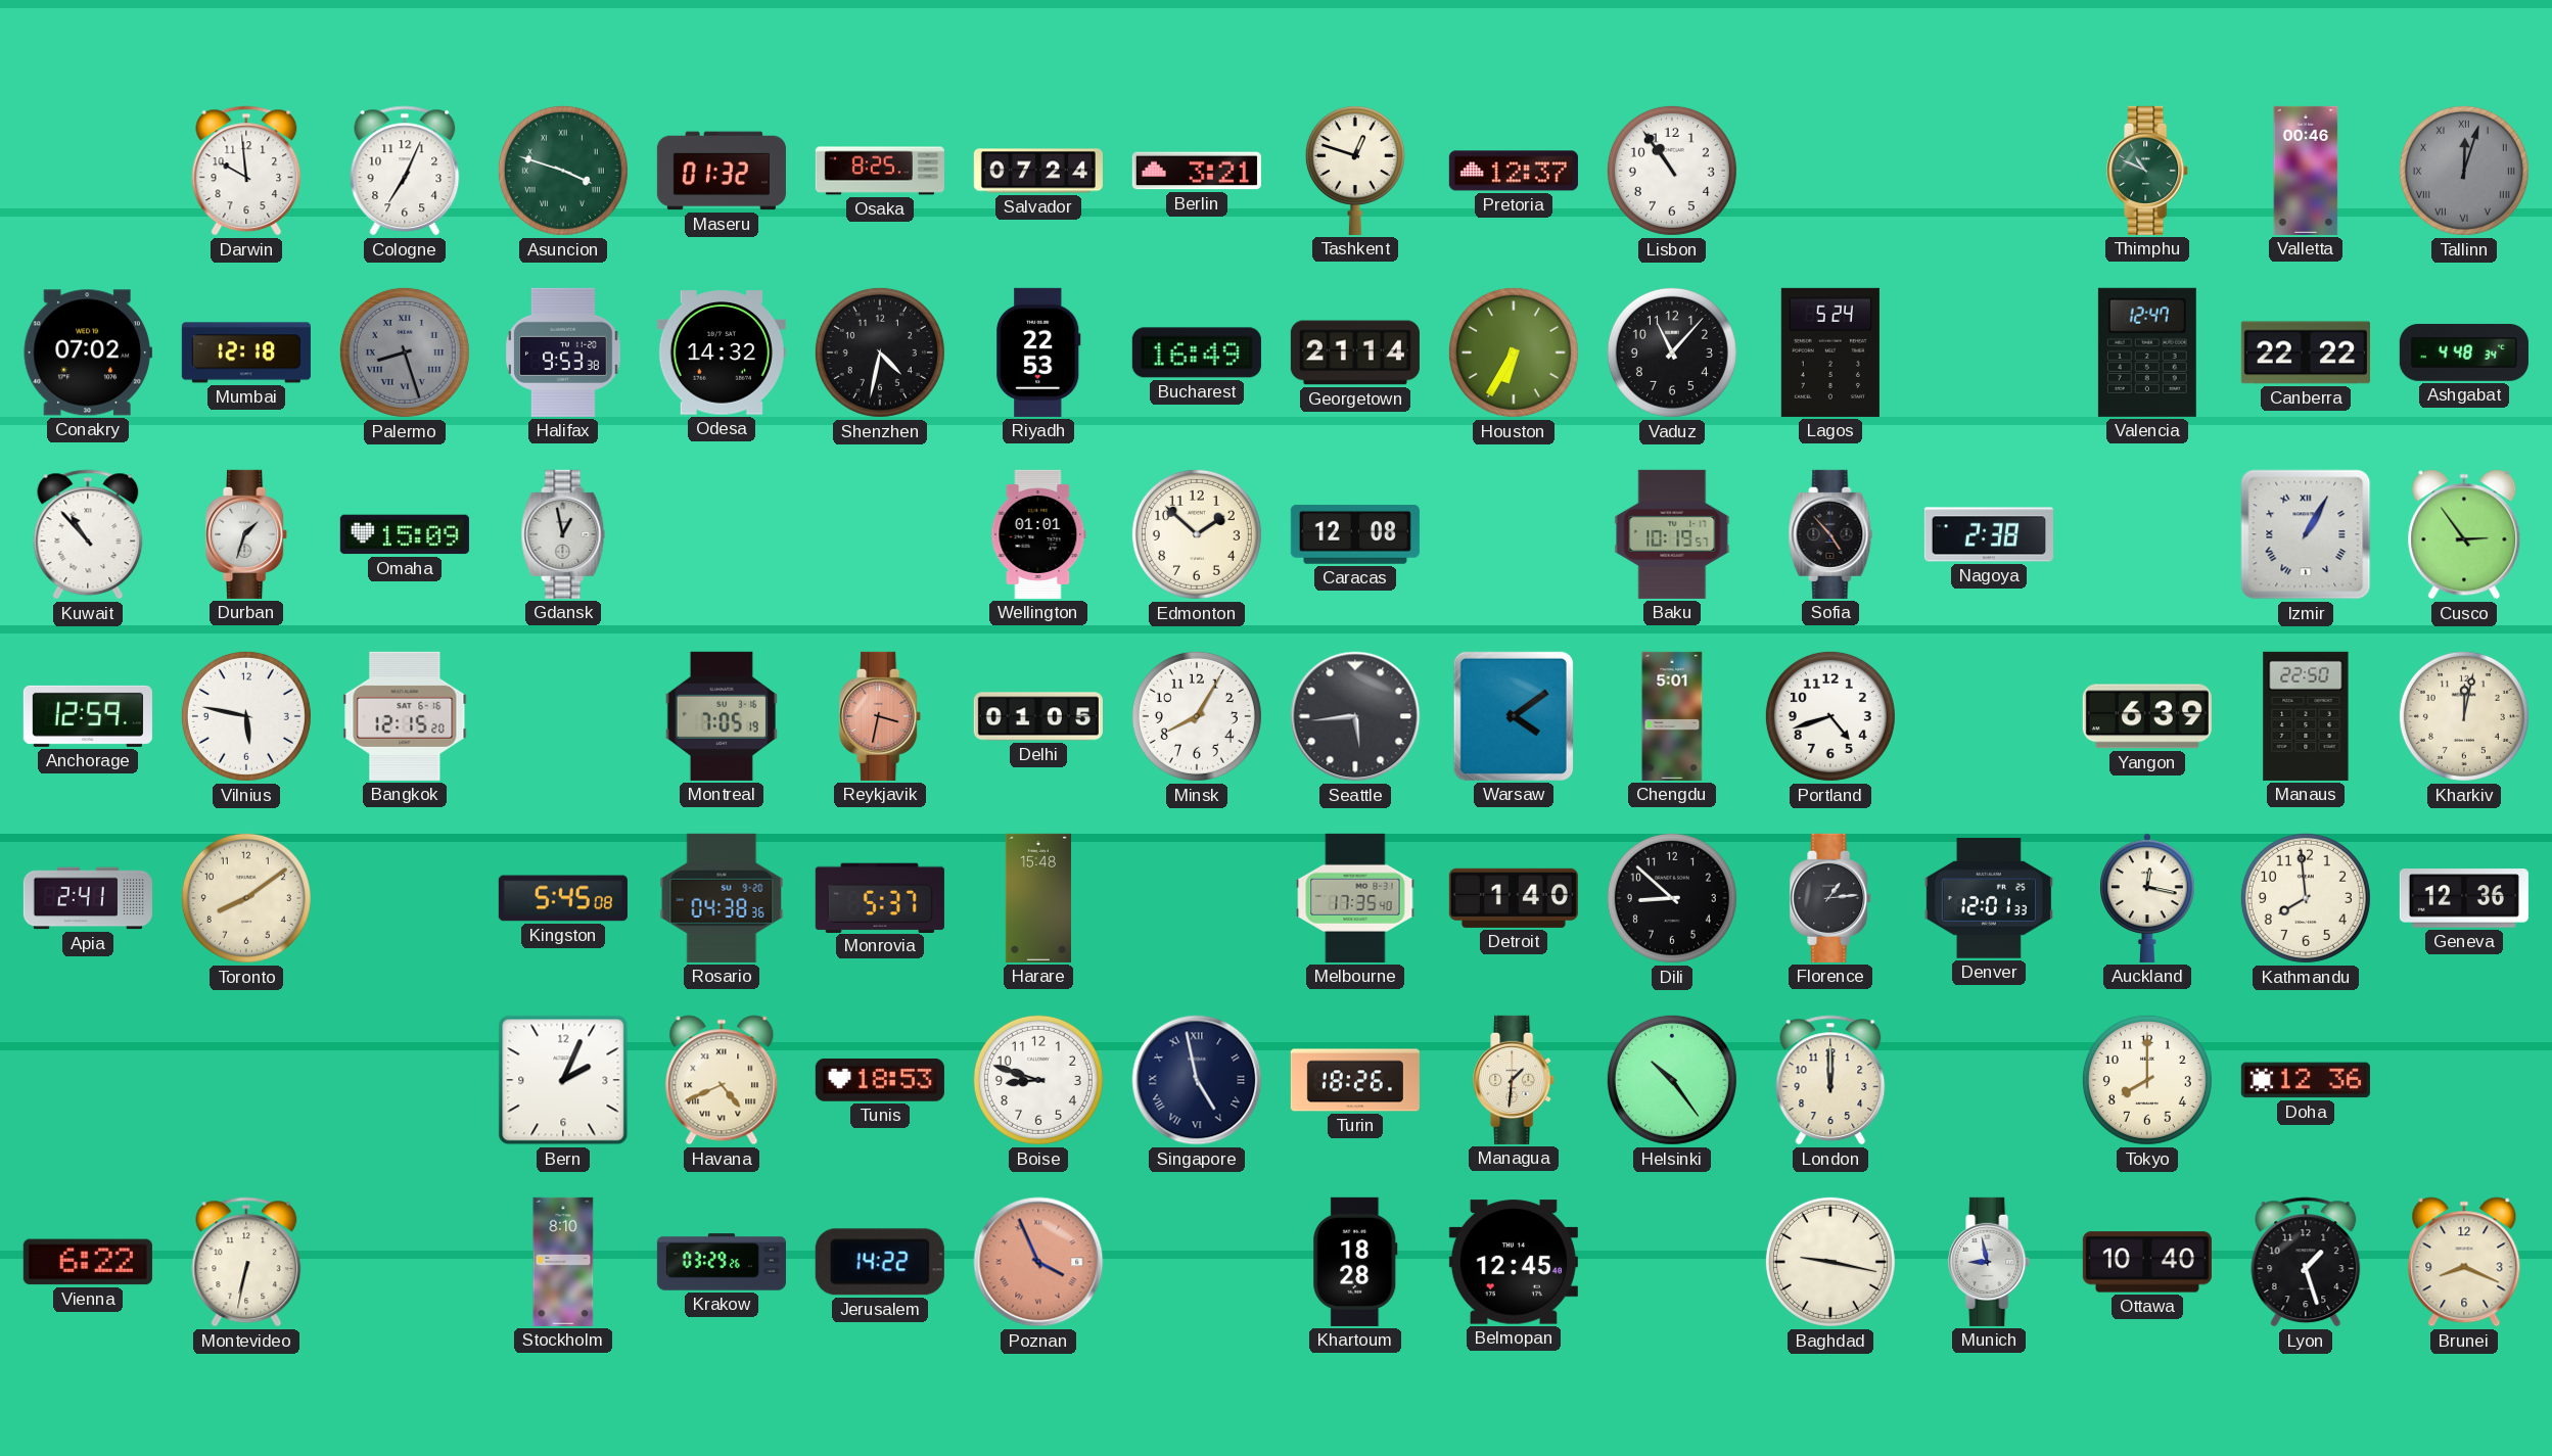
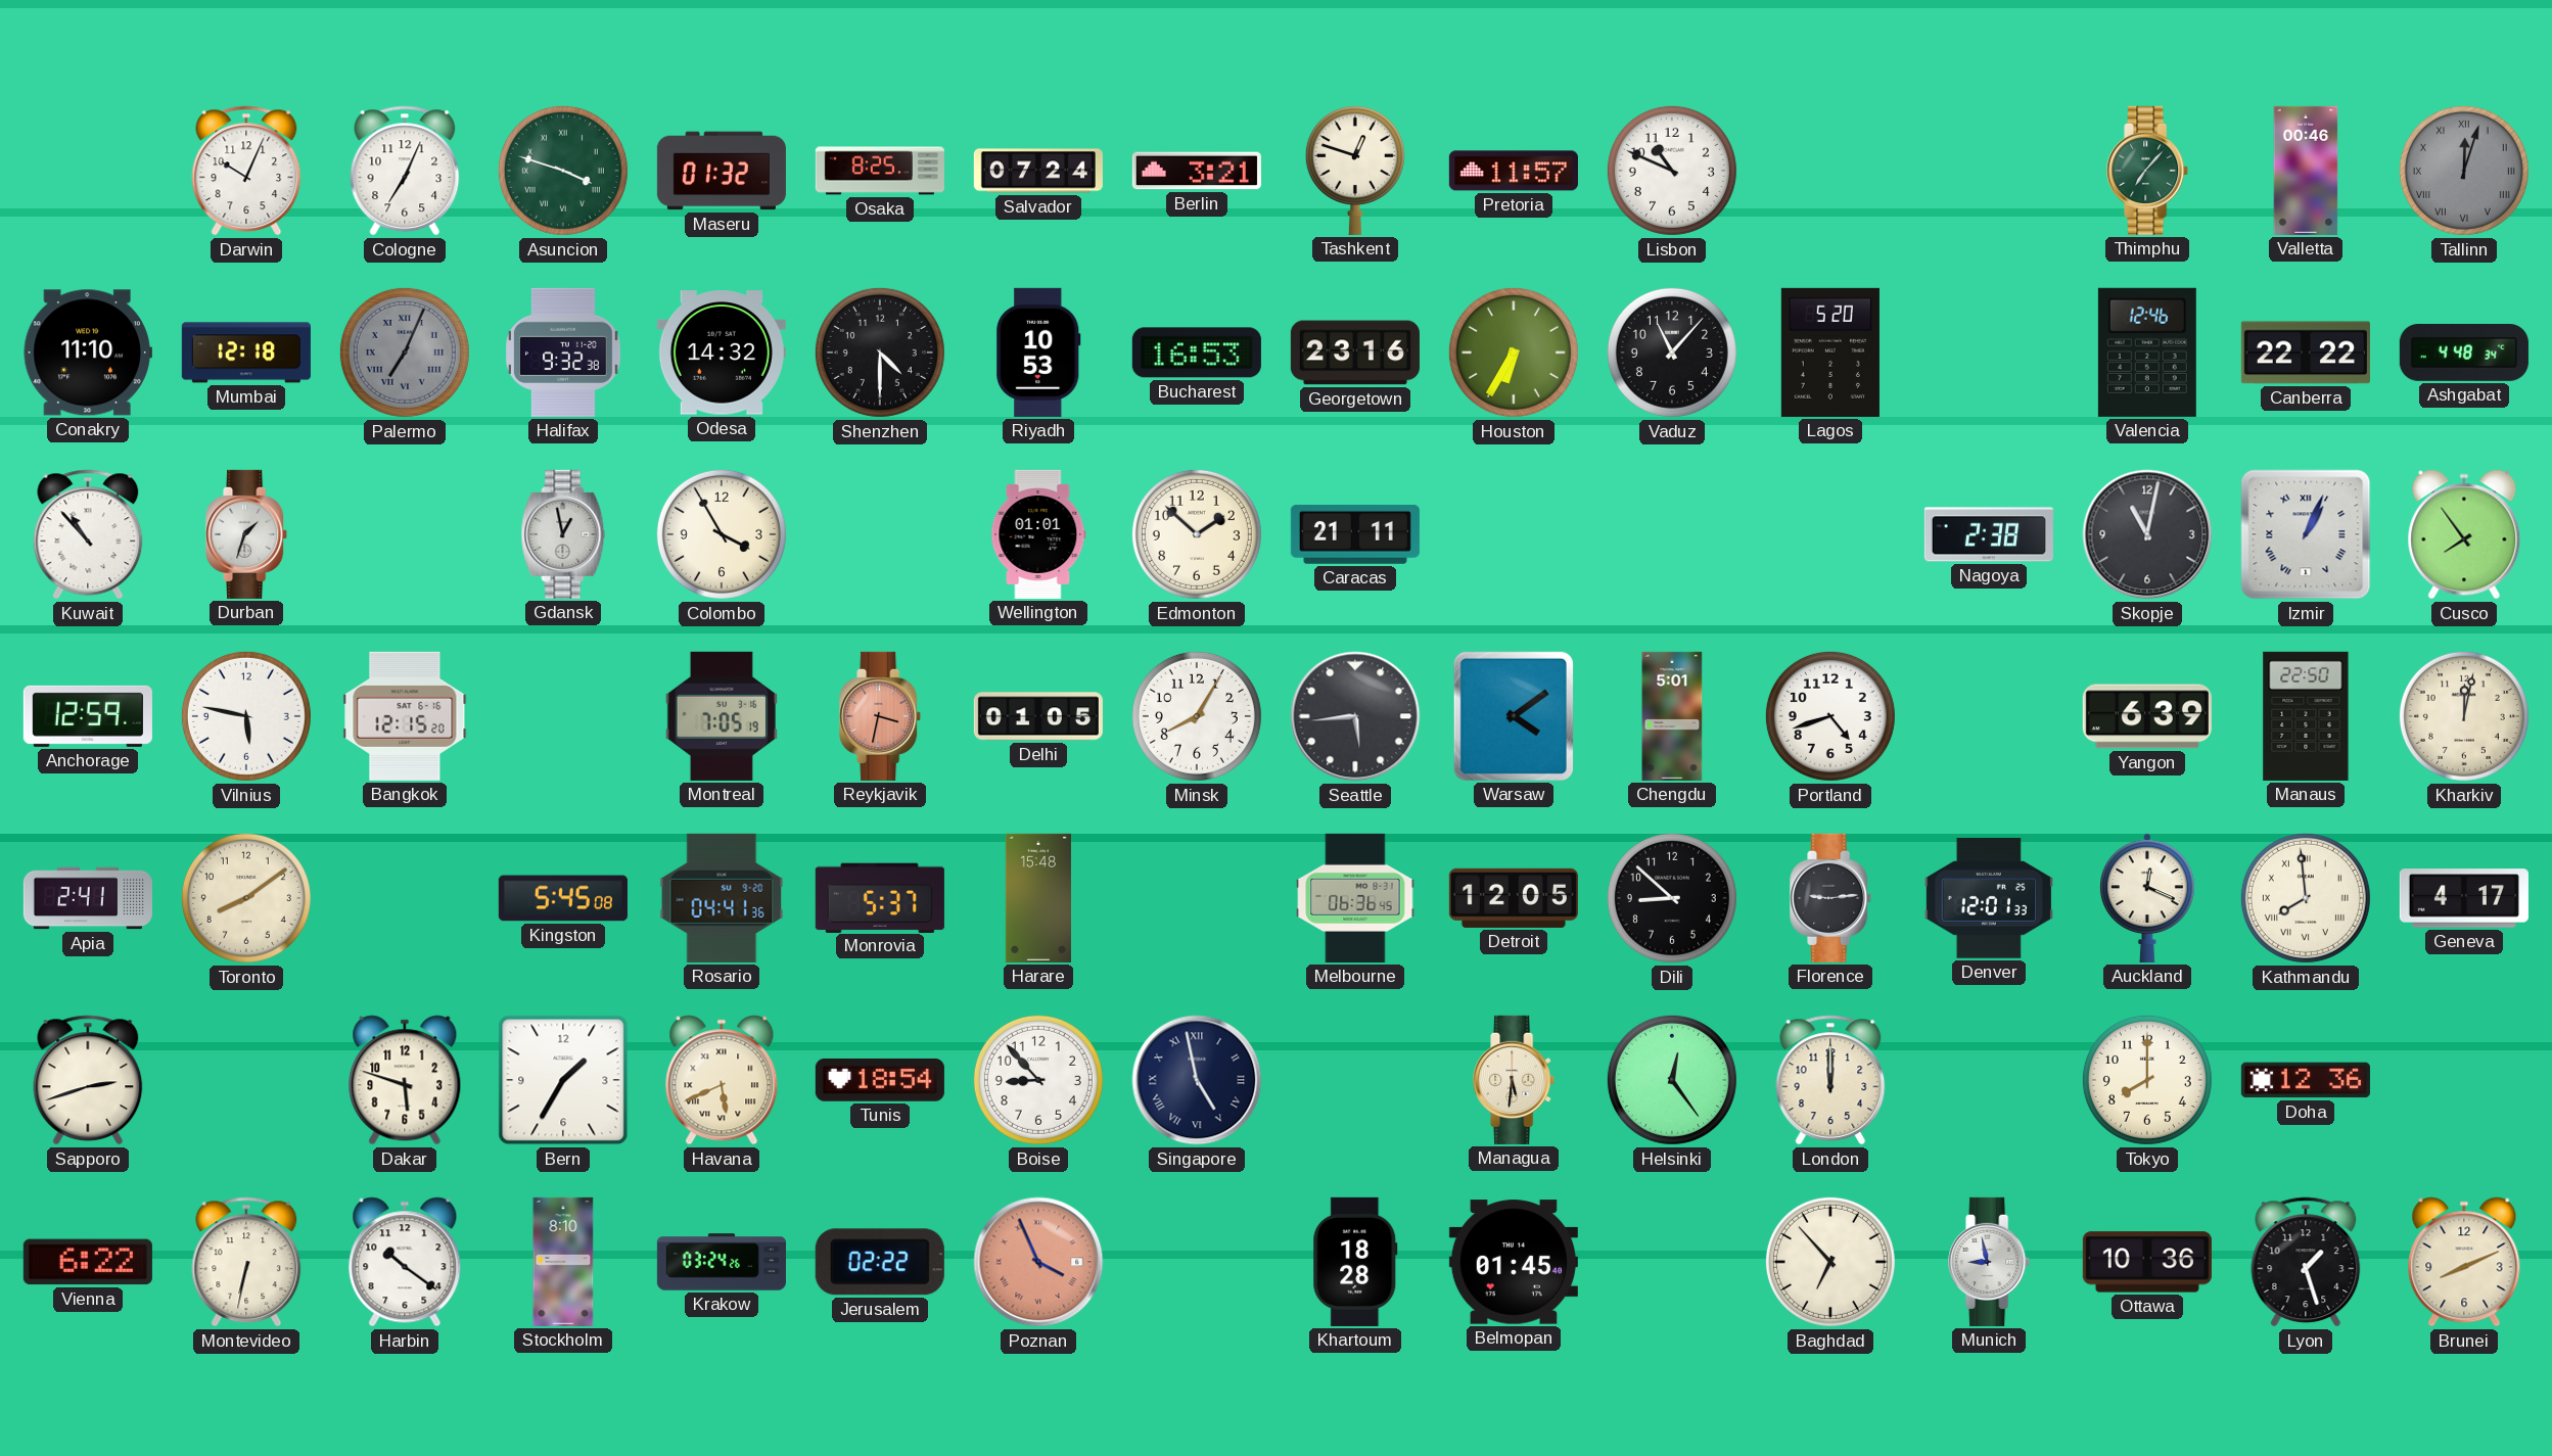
Darwin: 9:59 -> 10:04
Pretoria: 12:37 -> 11:57
Lisbon: 10:54 -> 10:49
Thimphu: 10:49 -> 7:07
Conakry: 07:02 -> 11:10
Palermo: 8:27 -> 7:04
Halifax: 9:53 -> 9:32
Shenzhen: 4:32 -> 4:30
Riyadh: 22:53 -> 10:53
Bucharest: 16:49 -> 16:53
Georgetown: 21:14 -> 23:16
Lagos: 5:24 -> 5:20
Valencia: 12:47 -> 12:46
Omaha: 15:09 -> none
Colombo: none -> 3:55
Caracas: 12:08 -> 21:11
Baku: 10:19 -> none
Sofia: 4:53 -> none
Skopje: none -> 11:02
Izmir: 1:05 -> 1:04
Cusco: 2:54 -> 7:54
Rosario: 04:38 -> 04:41
Melbourne: 17:35 -> 06:36
Detroit: 1:40 -> 12:05
Florence: 1:14 -> 9:14
Auckland: 12:17 -> 12:19
Kathmandu numerals: Arabic -> Roman
Geneva: 12:36 -> 4:17
Sapporo: none -> 2:42
Dakar: none -> 5:48
Bern: 2:04 -> 1:35
Havana: 4:41 -> 5:41
Tunis: 18:53 -> 18:54
Boise: 8:48 -> 8:53
Turin: 18:26 -> none
Managua: 1:31 -> 5:31
Helsinki: 10:24 -> 12:24
Harbin: none -> 10:21
Krakow: 03:29 -> 03:24
Jerusalem: 14:22 -> 02:22
Belmopan: 12:45 -> 01:45
Baghdad: 9:17 -> 6:53
Ottawa: 10:40 -> 10:36
Brunei: 8:19 -> 8:11
